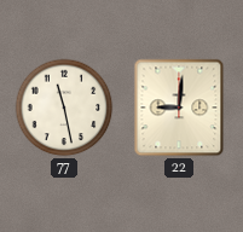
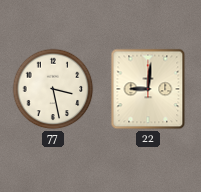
77: 11:28 -> 3:28
